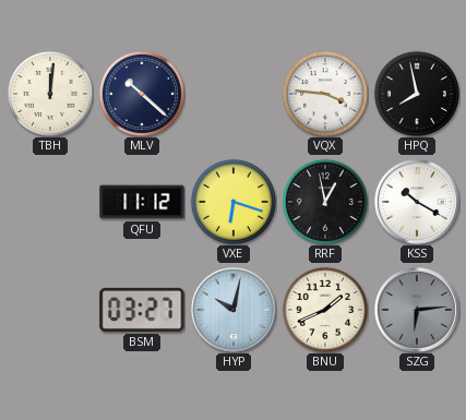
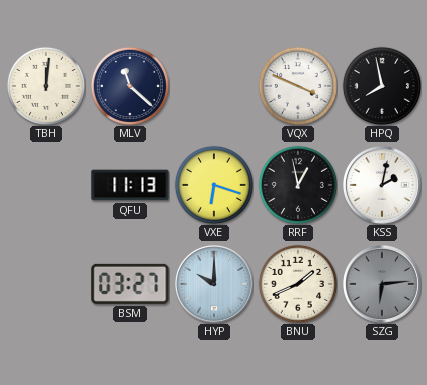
MLV: 10:22 -> 11:22
VQX: 3:46 -> 3:49
QFU: 11:12 -> 11:13
KSS: 10:20 -> 2:02
HYP: 10:02 -> 10:00
